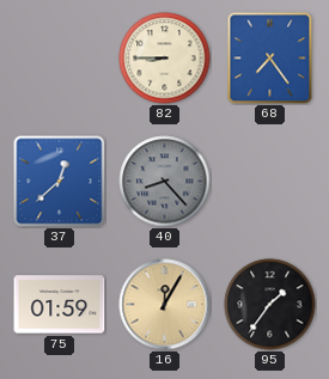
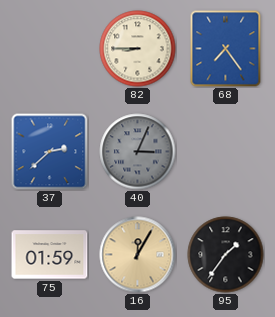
37: 12:38 -> 2:38
40: 8:23 -> 3:04
